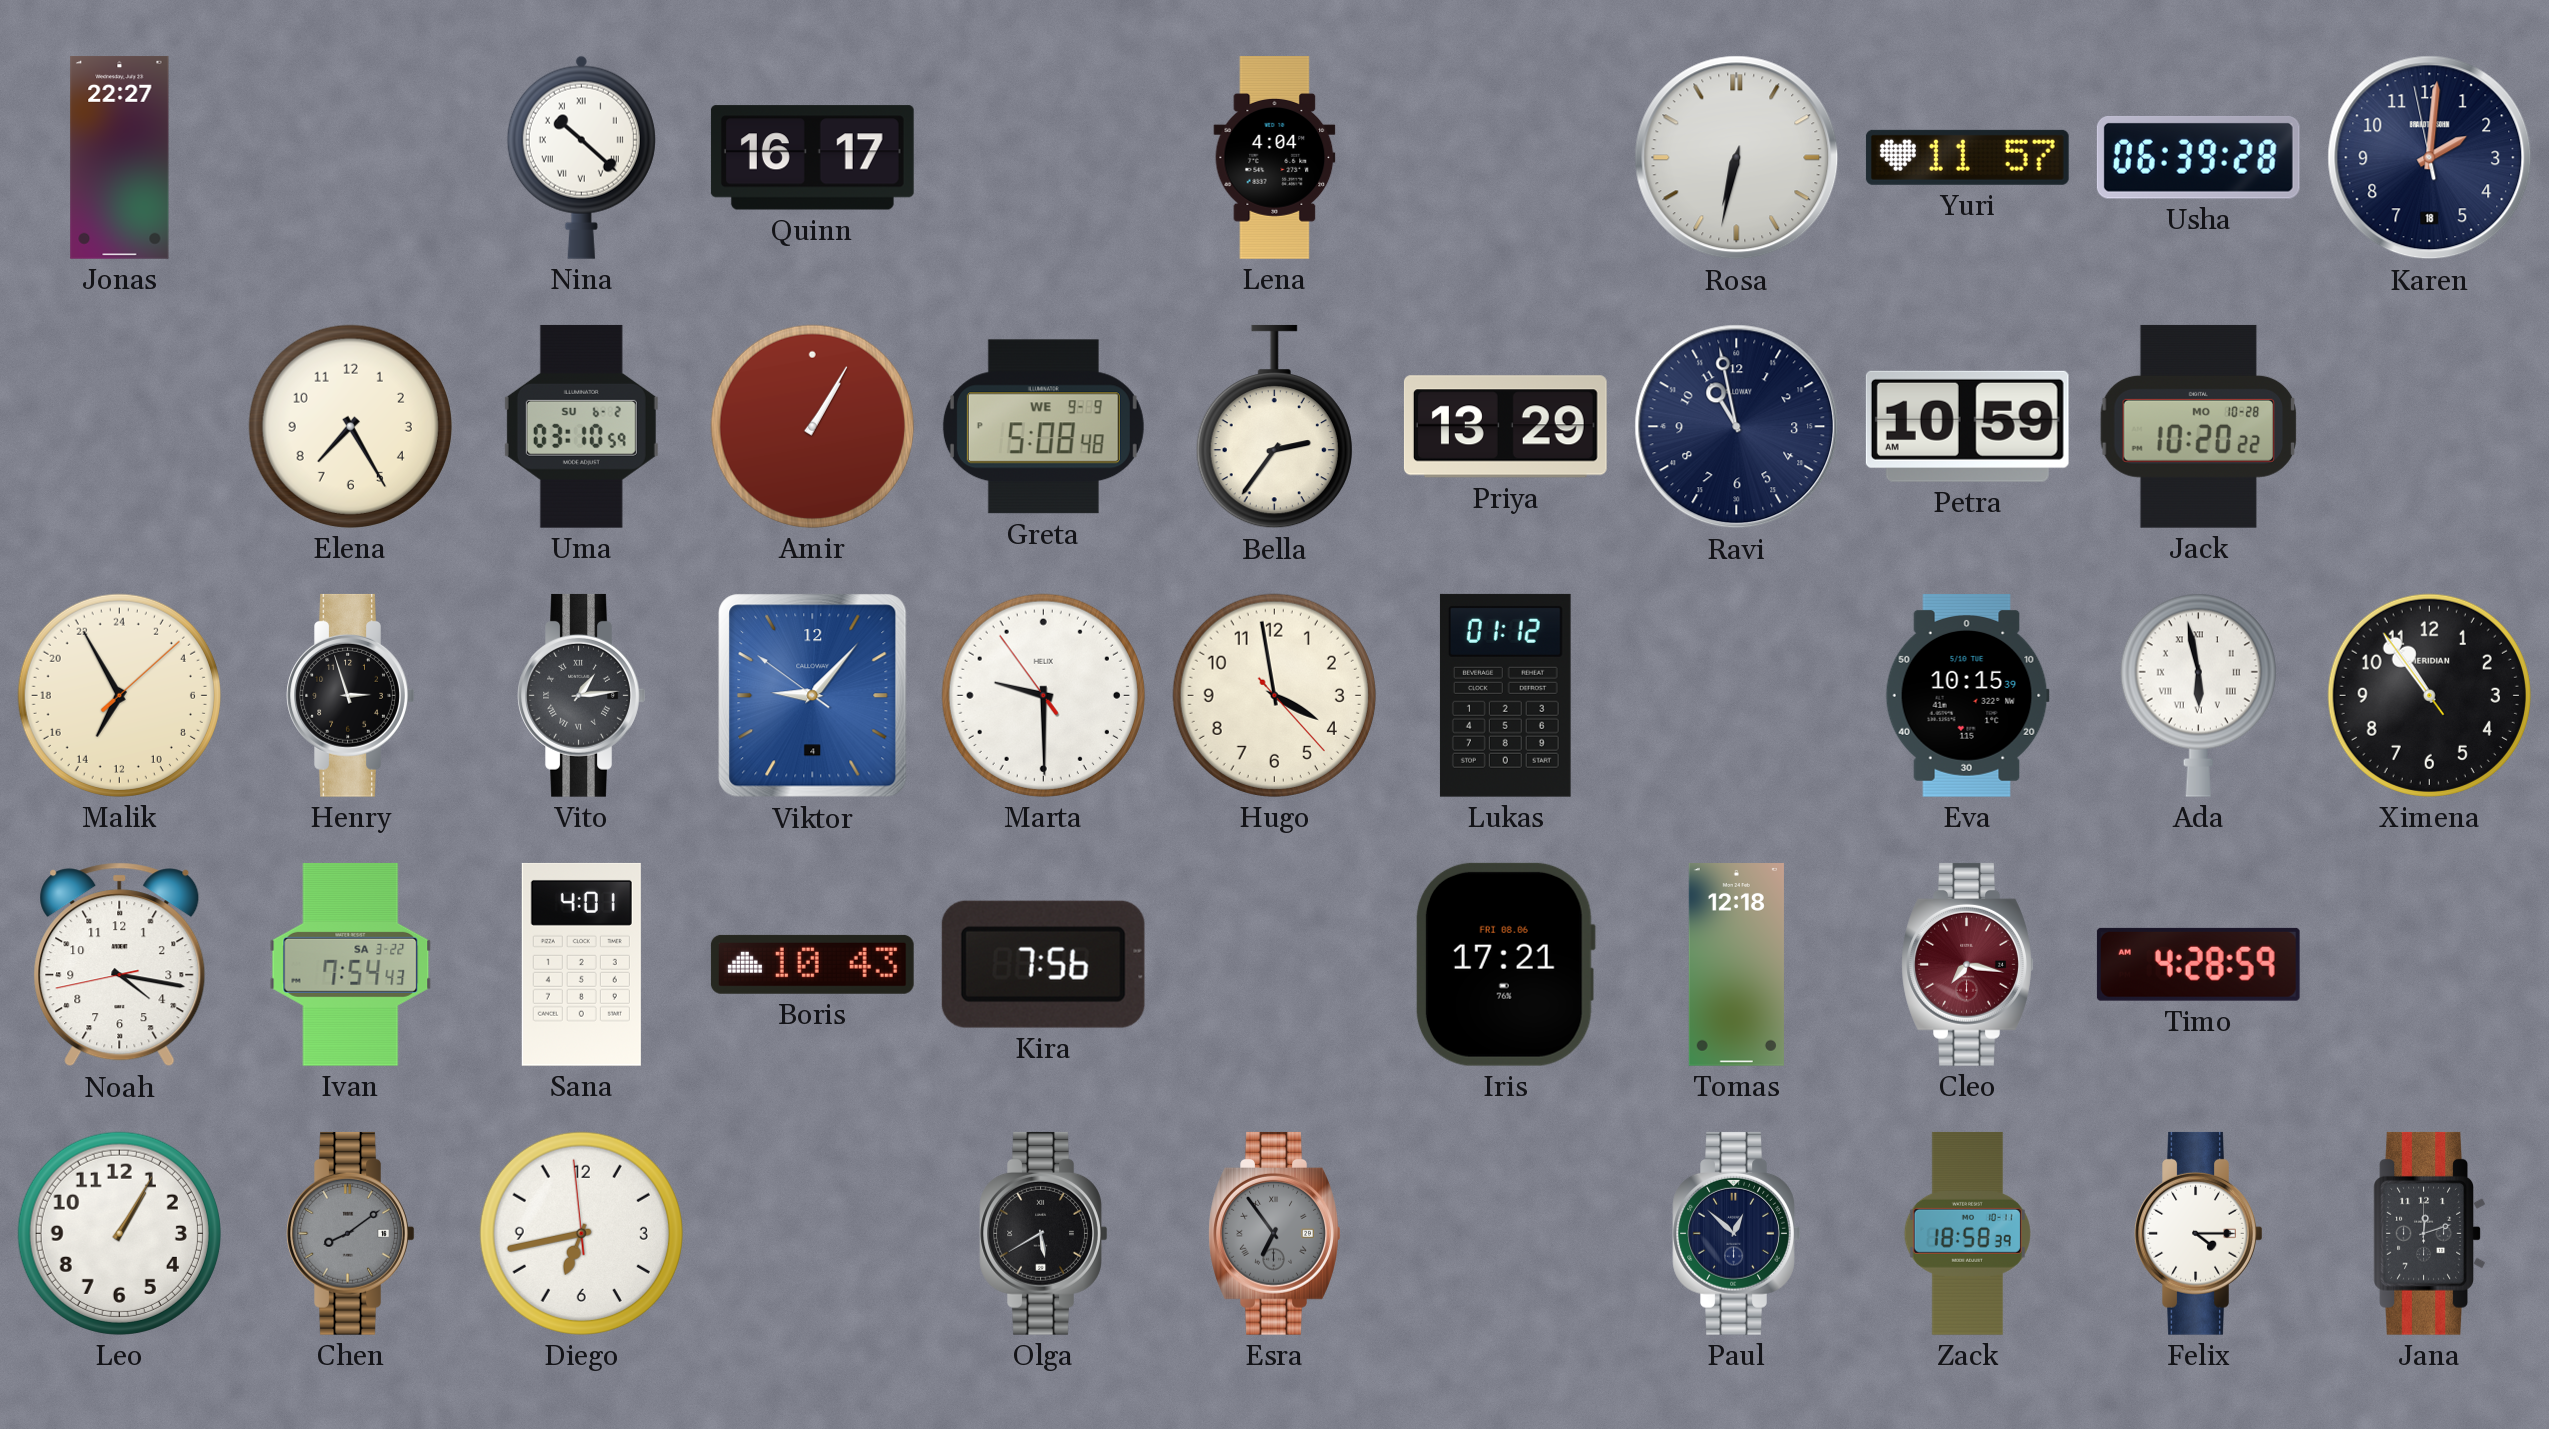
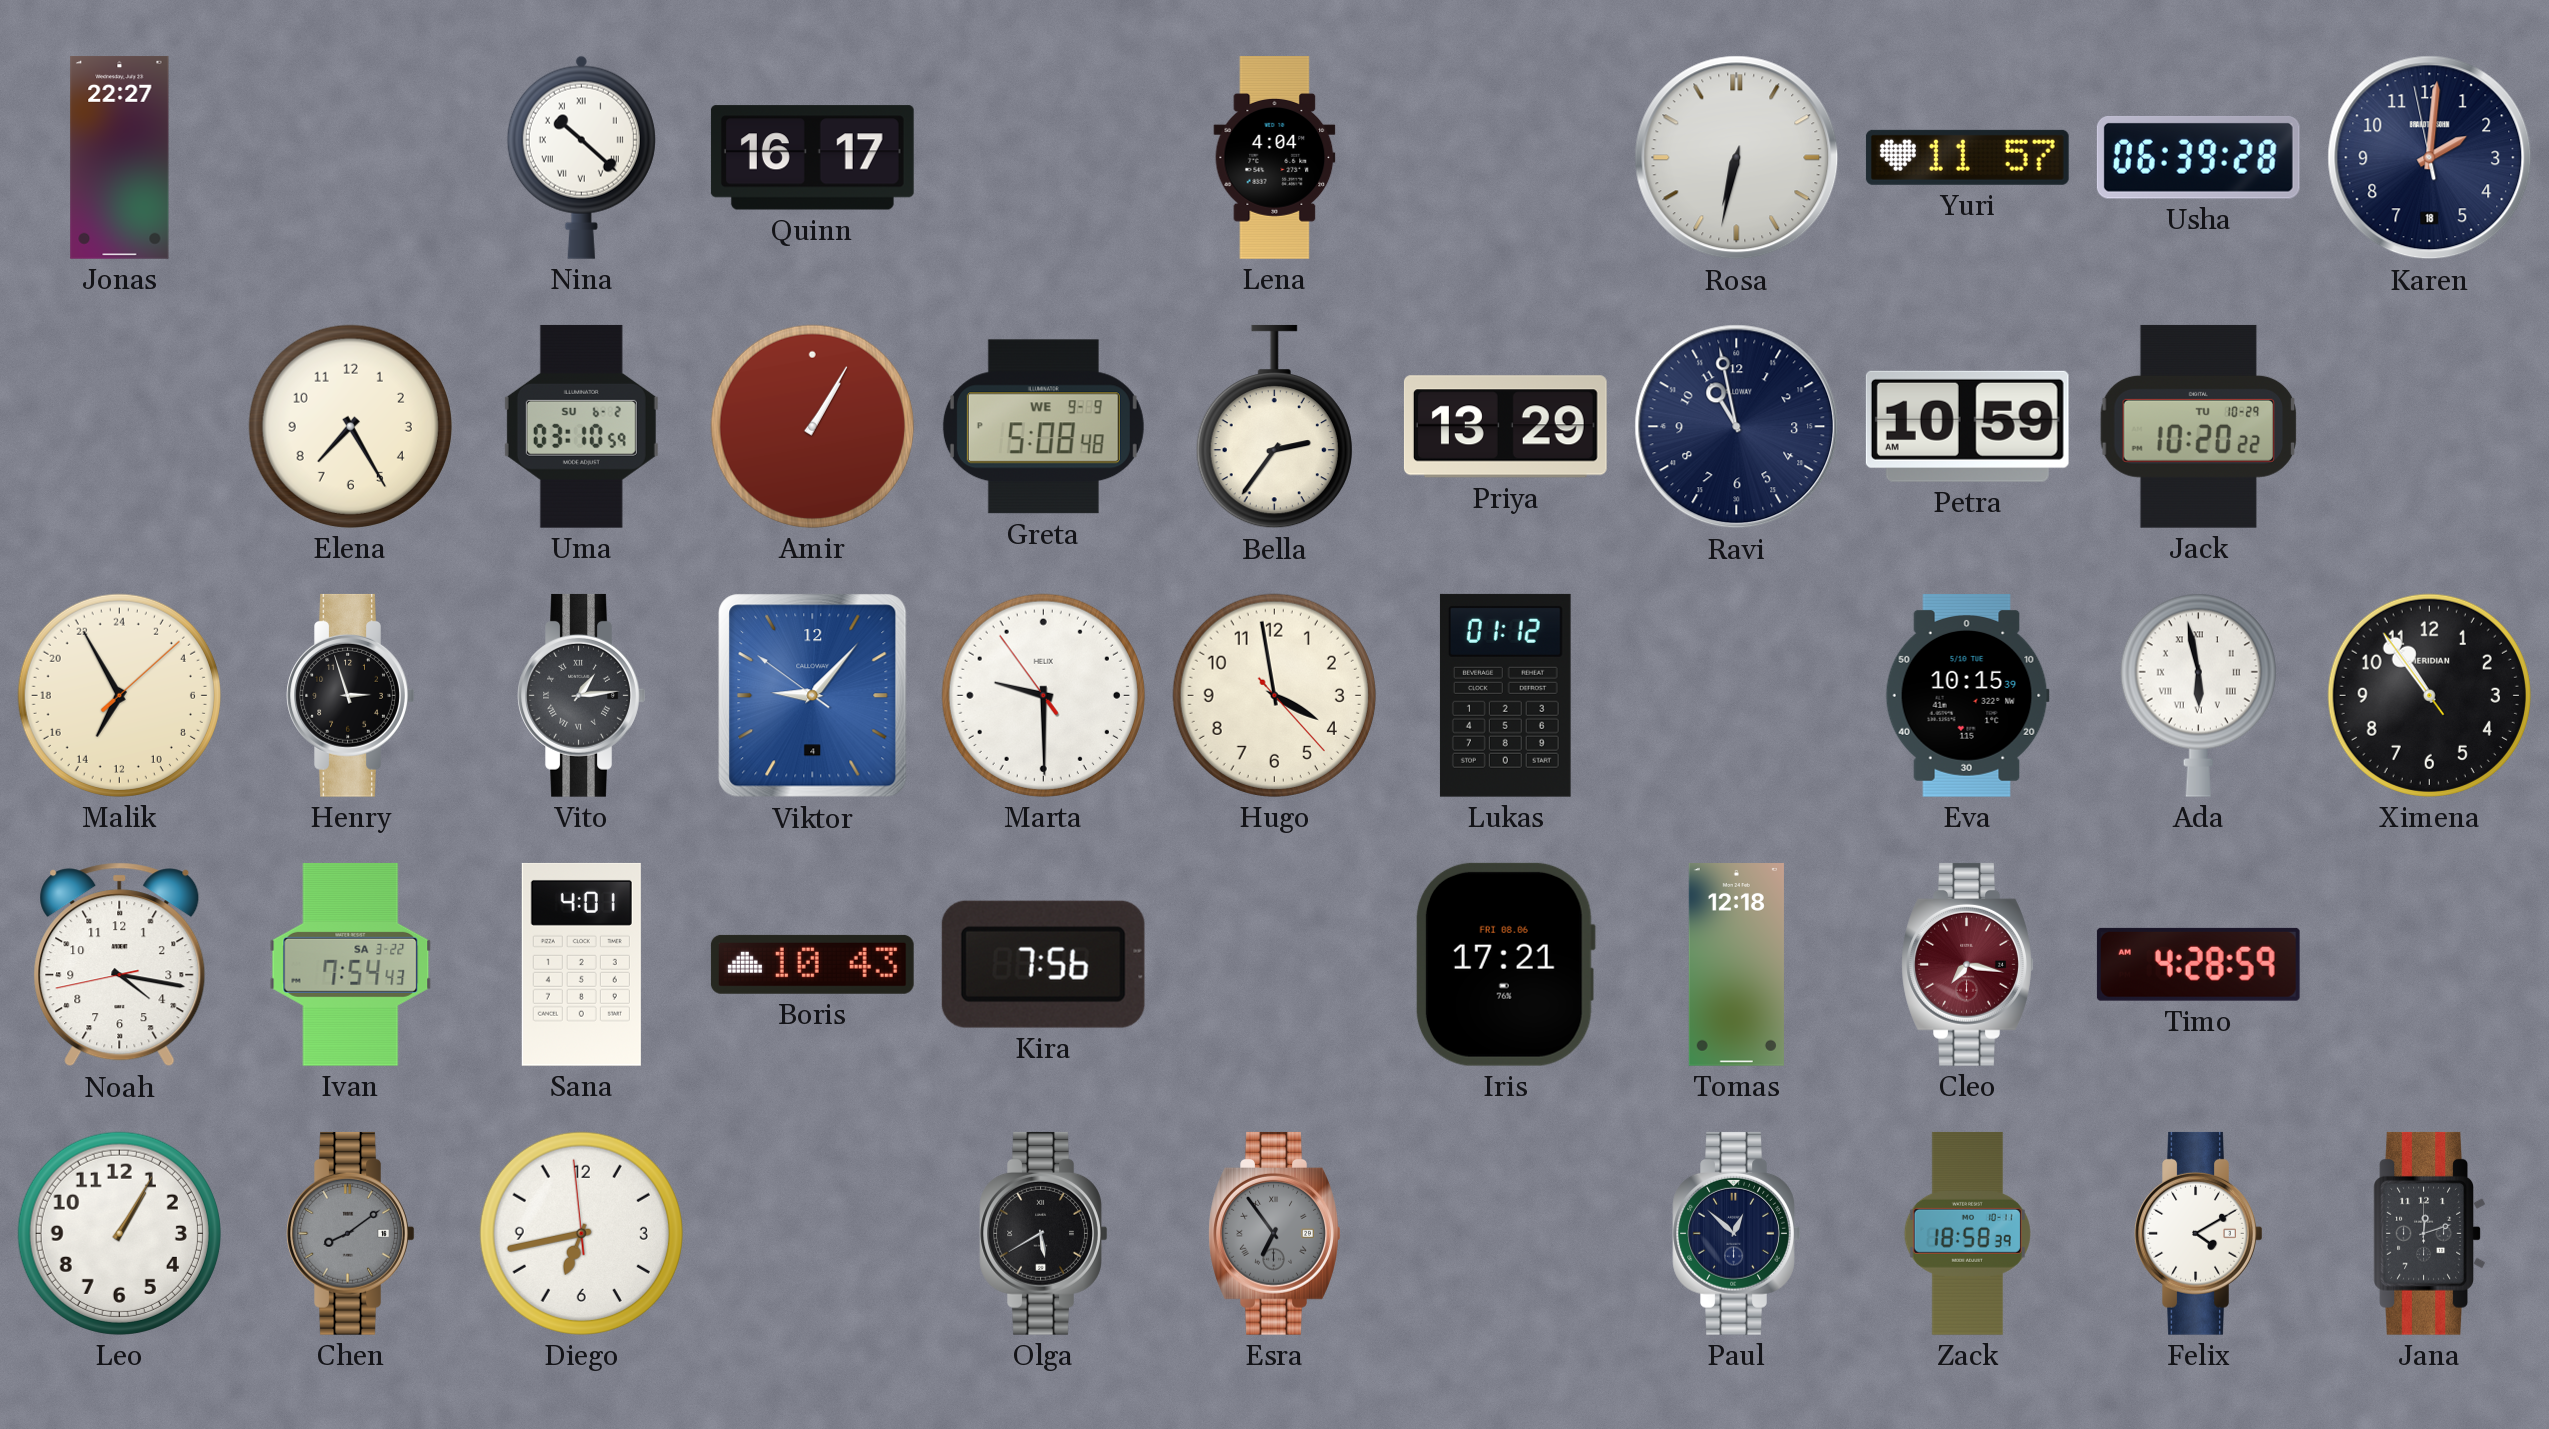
Jack date: MO 10-28 -> TU 10-29
Felix: 4:15 -> 4:10
